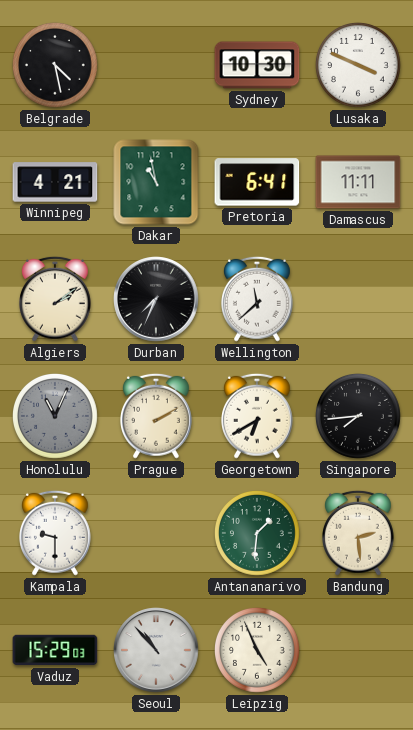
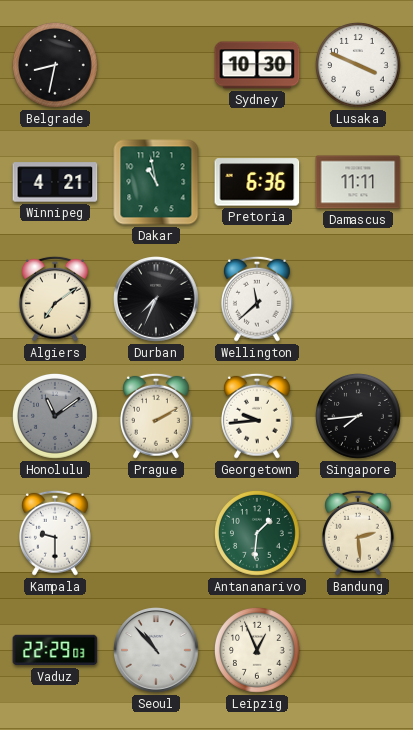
Belgrade: 4:28 -> 8:32
Pretoria: 6:41 -> 6:36
Algiers: 2:09 -> 7:09
Honolulu: 11:04 -> 11:09
Georgetown: 6:40 -> 9:44
Vaduz: 15:29 -> 22:29
Leipzig: 4:56 -> 12:56
